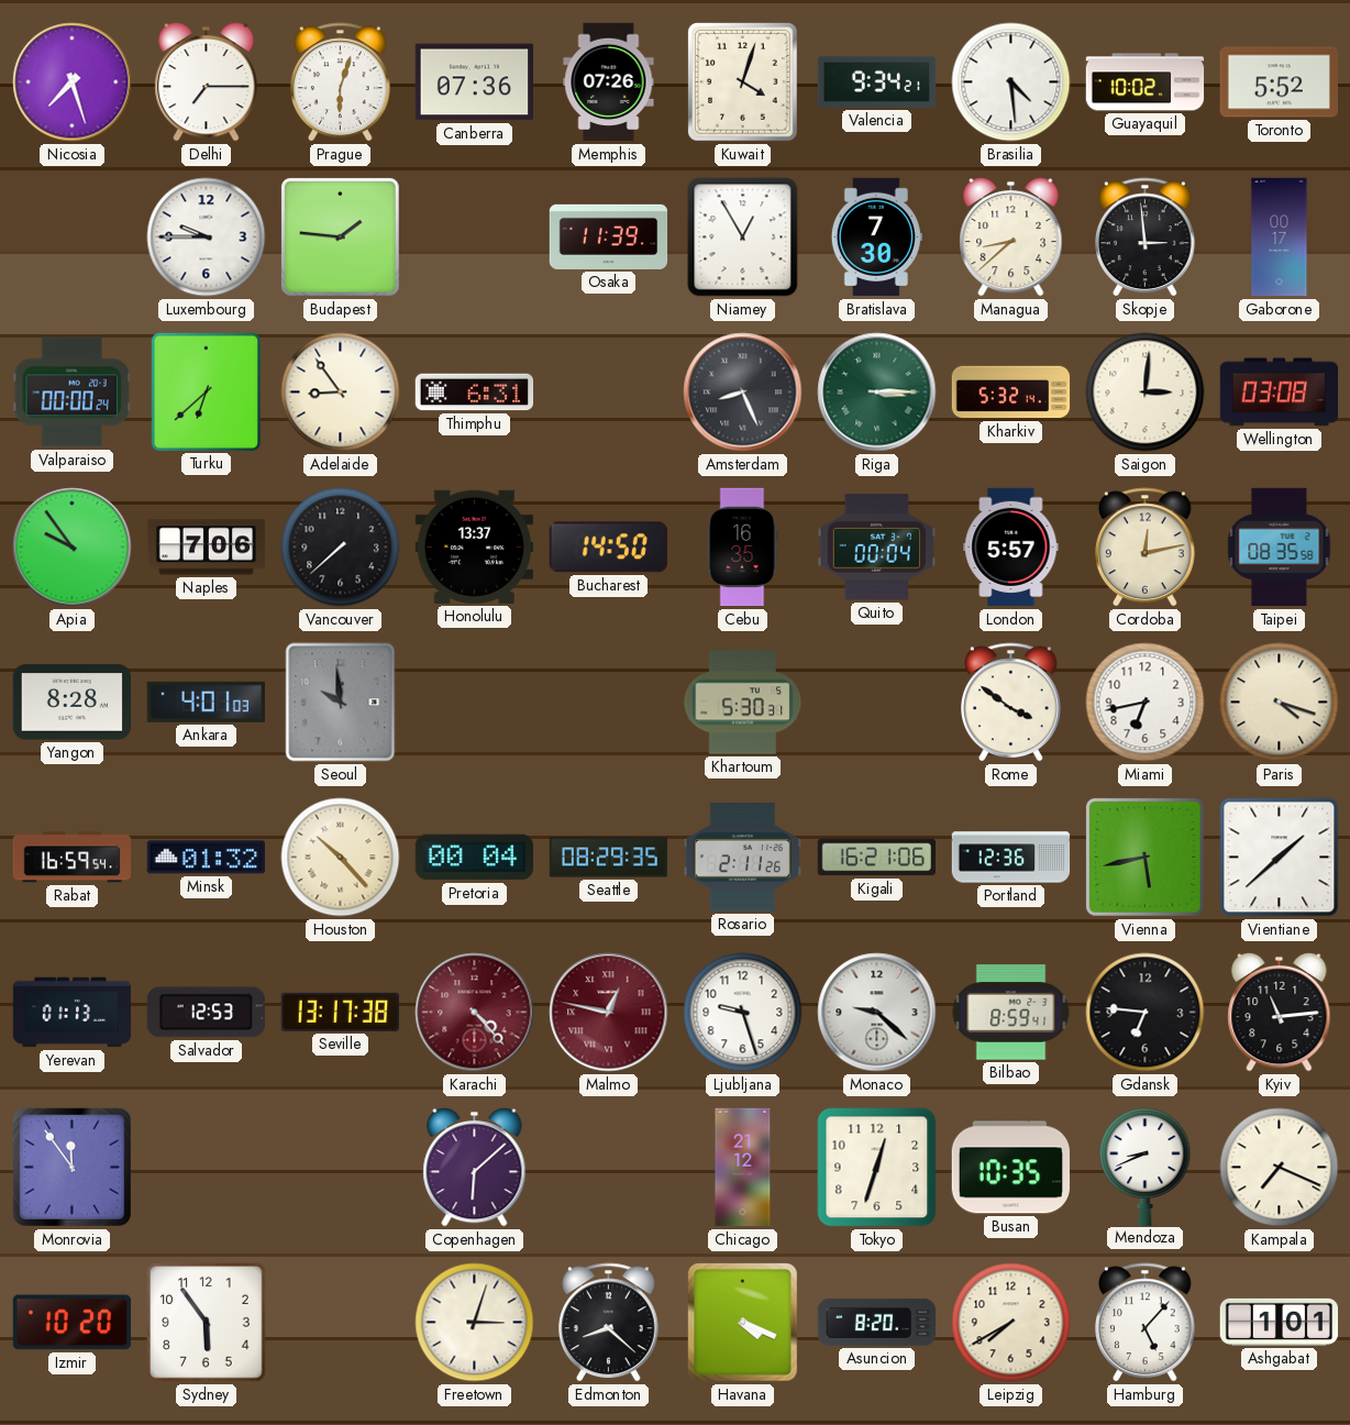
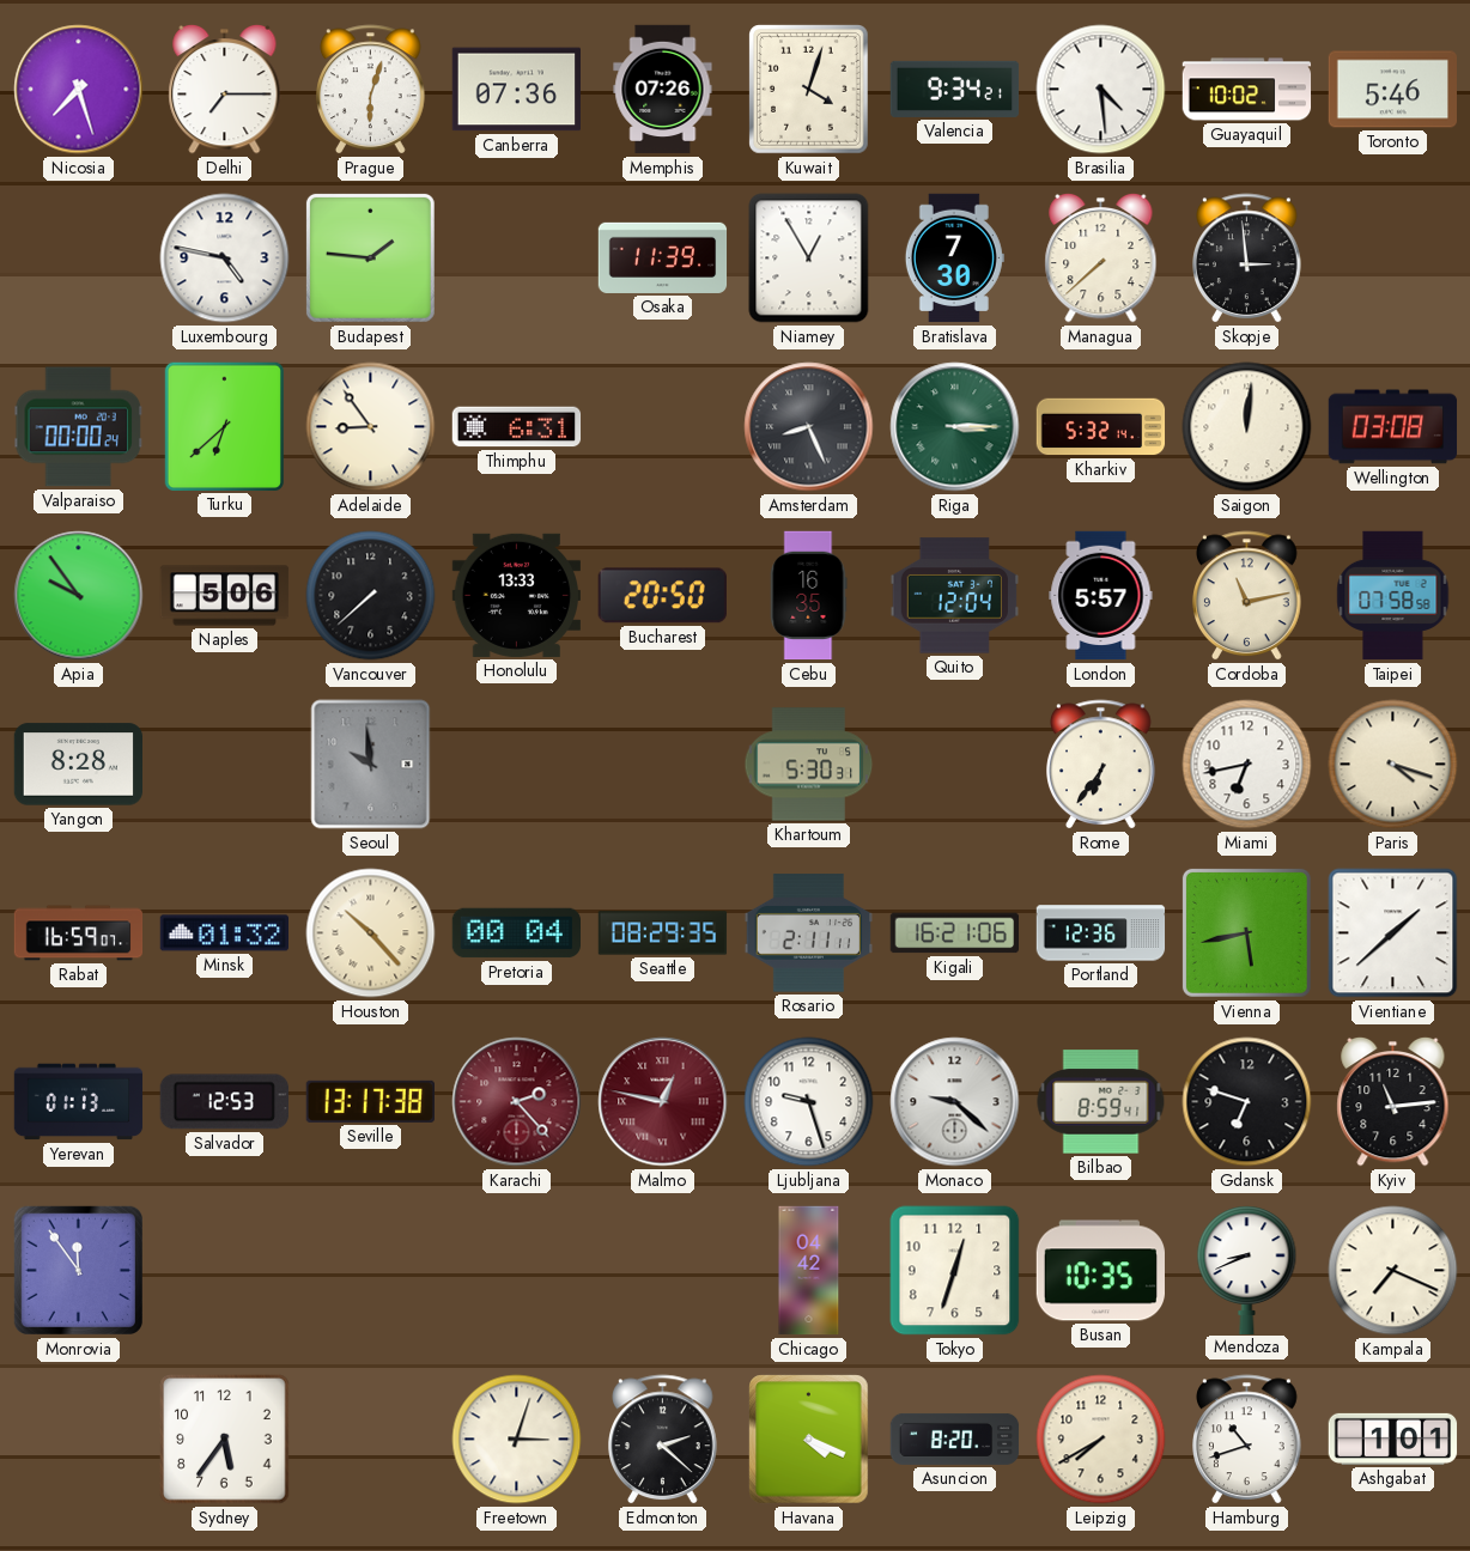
Toronto: 5:52 -> 5:46
Luxembourg: 9:45 -> 4:47
Managua: 8:38 -> 7:38
Gaborone: 00:17 -> none
Saigon: 3:01 -> 12:01
Naples: 7:06 -> 5:06
Honolulu: 13:37 -> 13:33
Bucharest: 14:50 -> 20:50
Quito: 00:04 -> 12:04
Cordoba: 12:13 -> 11:13
Taipei: 08:35 -> 07:58
Ankara: 4:01 -> none
Rome: 3:51 -> 6:36
Rabat: 16:59:54 -> 16:59:07
Rosario: 2:11:26 -> 2:11:11
Karachi: 4:23 -> 2:23
Gdansk: 6:46 -> 6:48
Copenhagen: 6:08 -> none
Chicago: 21:12 -> 04:42
Izmir: 10:20 -> none
Sydney: 5:54 -> 5:36
Edmonton: 8:22 -> 2:22
Hamburg: 5:07 -> 10:42
